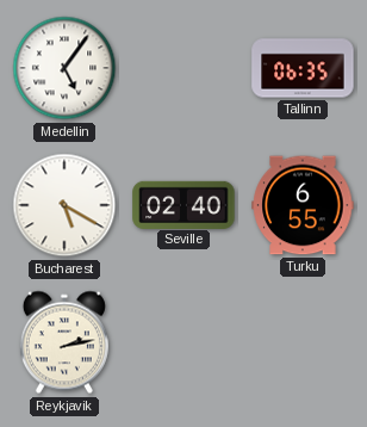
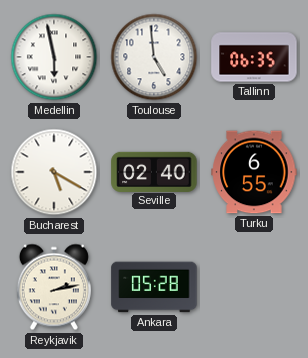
Medellin: 5:06 -> 5:58
Toulouse: none -> 4:59
Ankara: none -> 05:28
